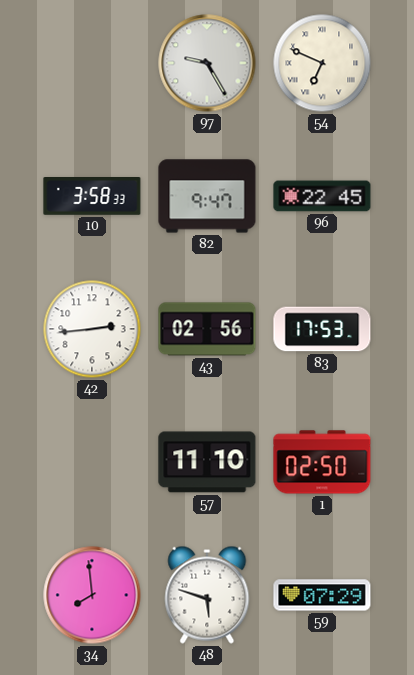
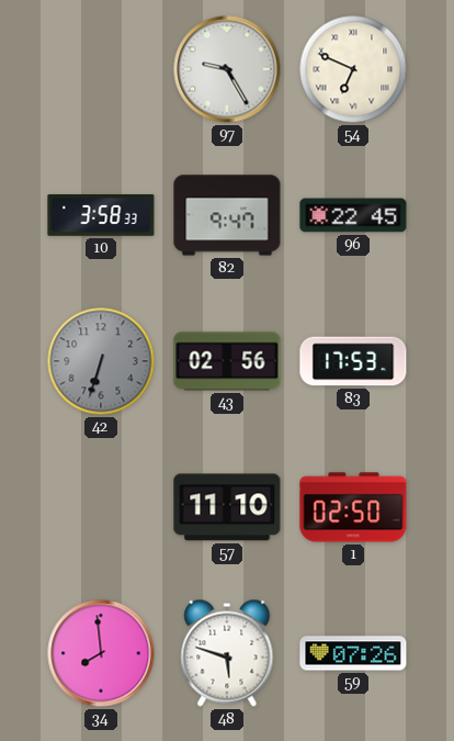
42: 2:44 -> 6:33
42 dial: white -> grey
59: 07:29 -> 07:26
